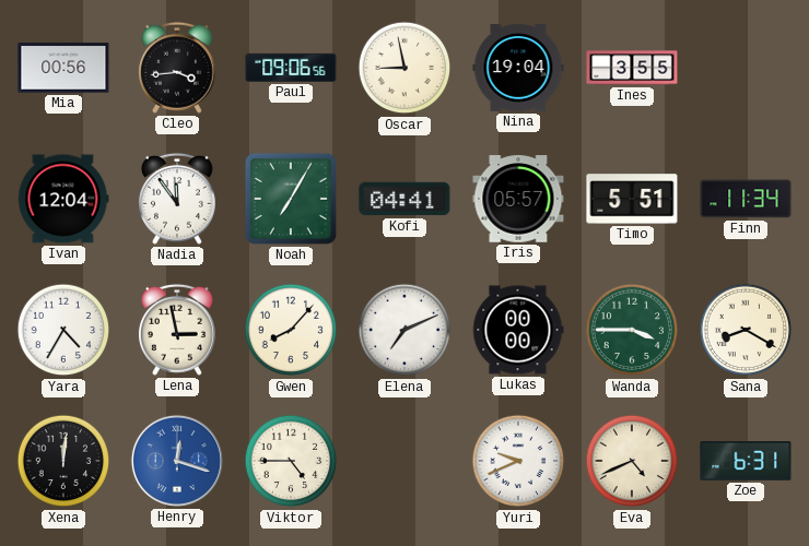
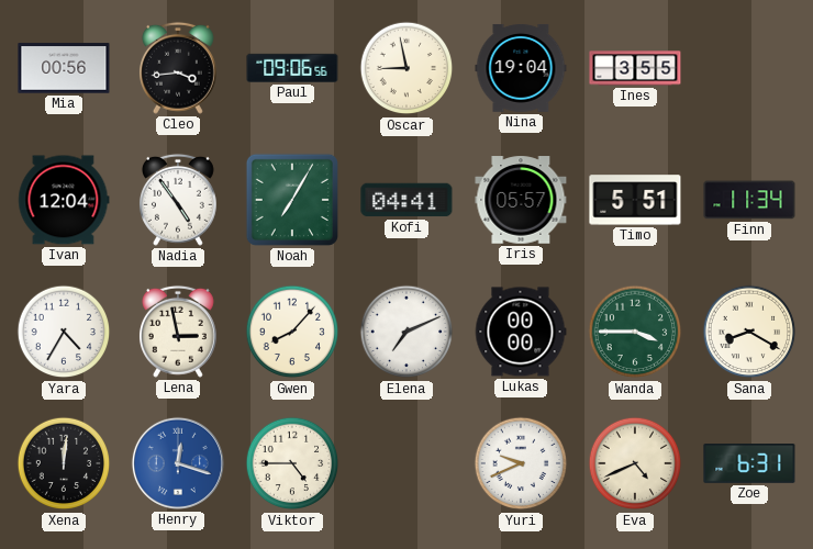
Nadia: 11:54 -> 4:54
